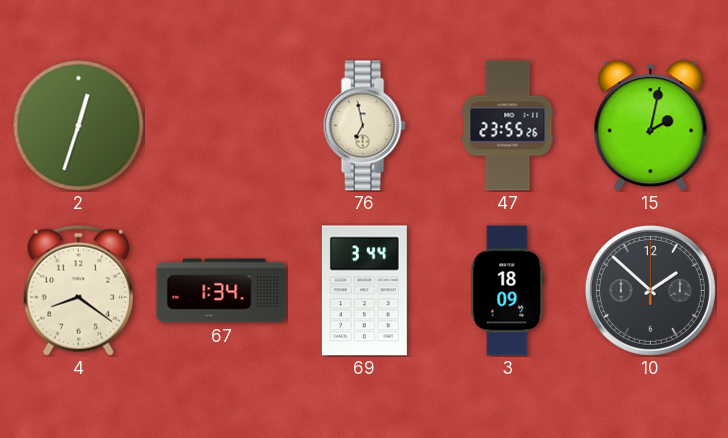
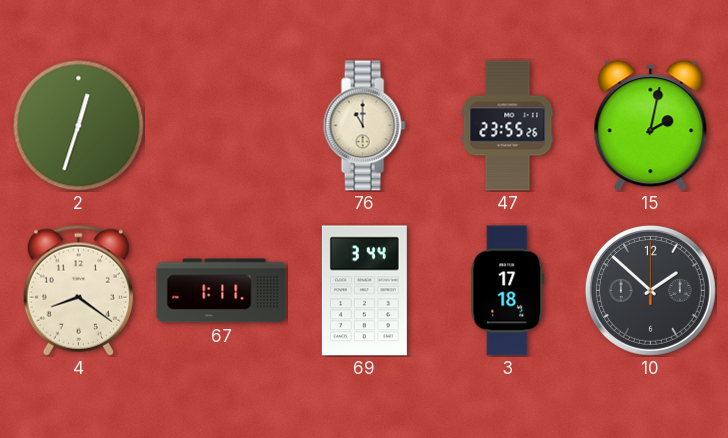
76: 6:58 -> 11:00
67: 1:34 -> 1:11
3: 18:09 -> 17:18
